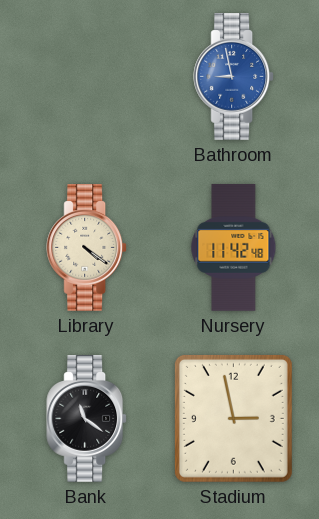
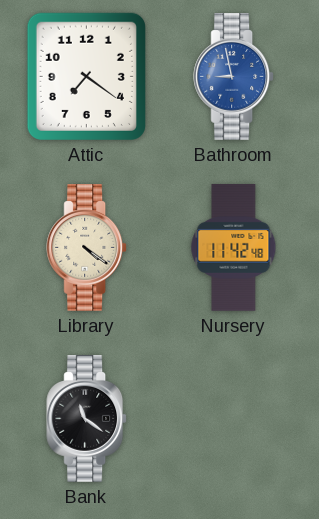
Attic: none -> 7:21
Stadium: 2:58 -> none
